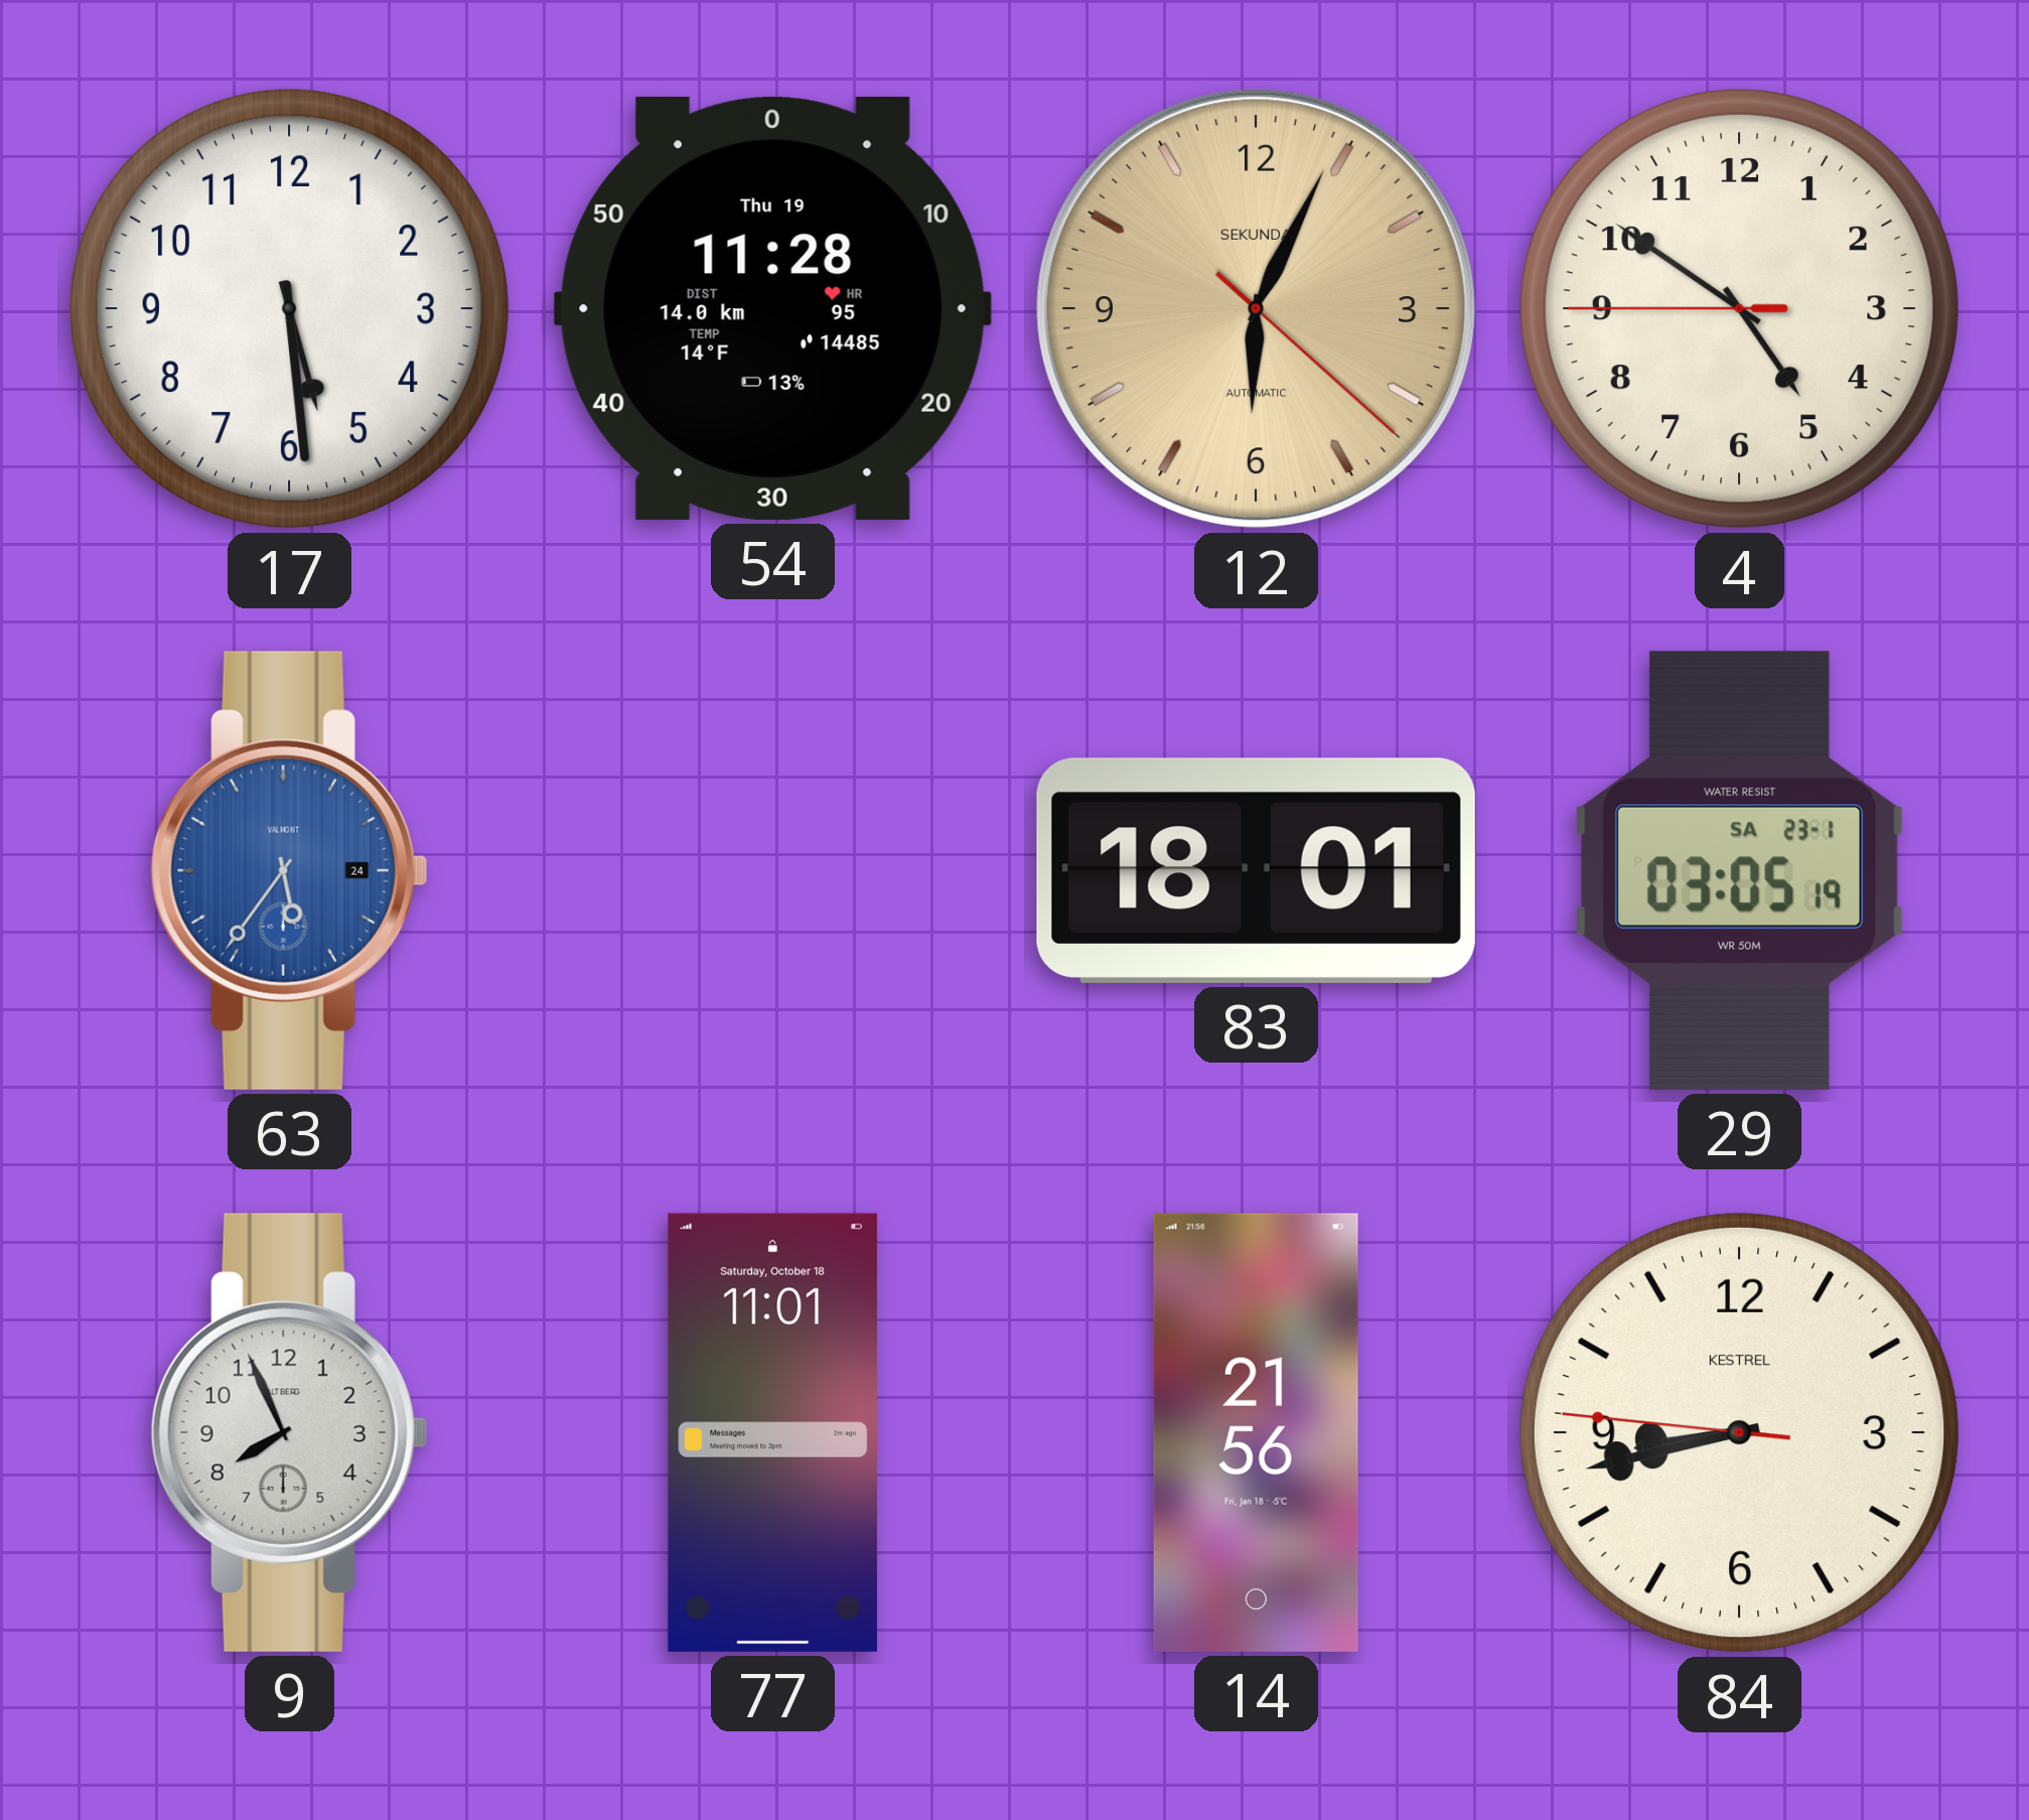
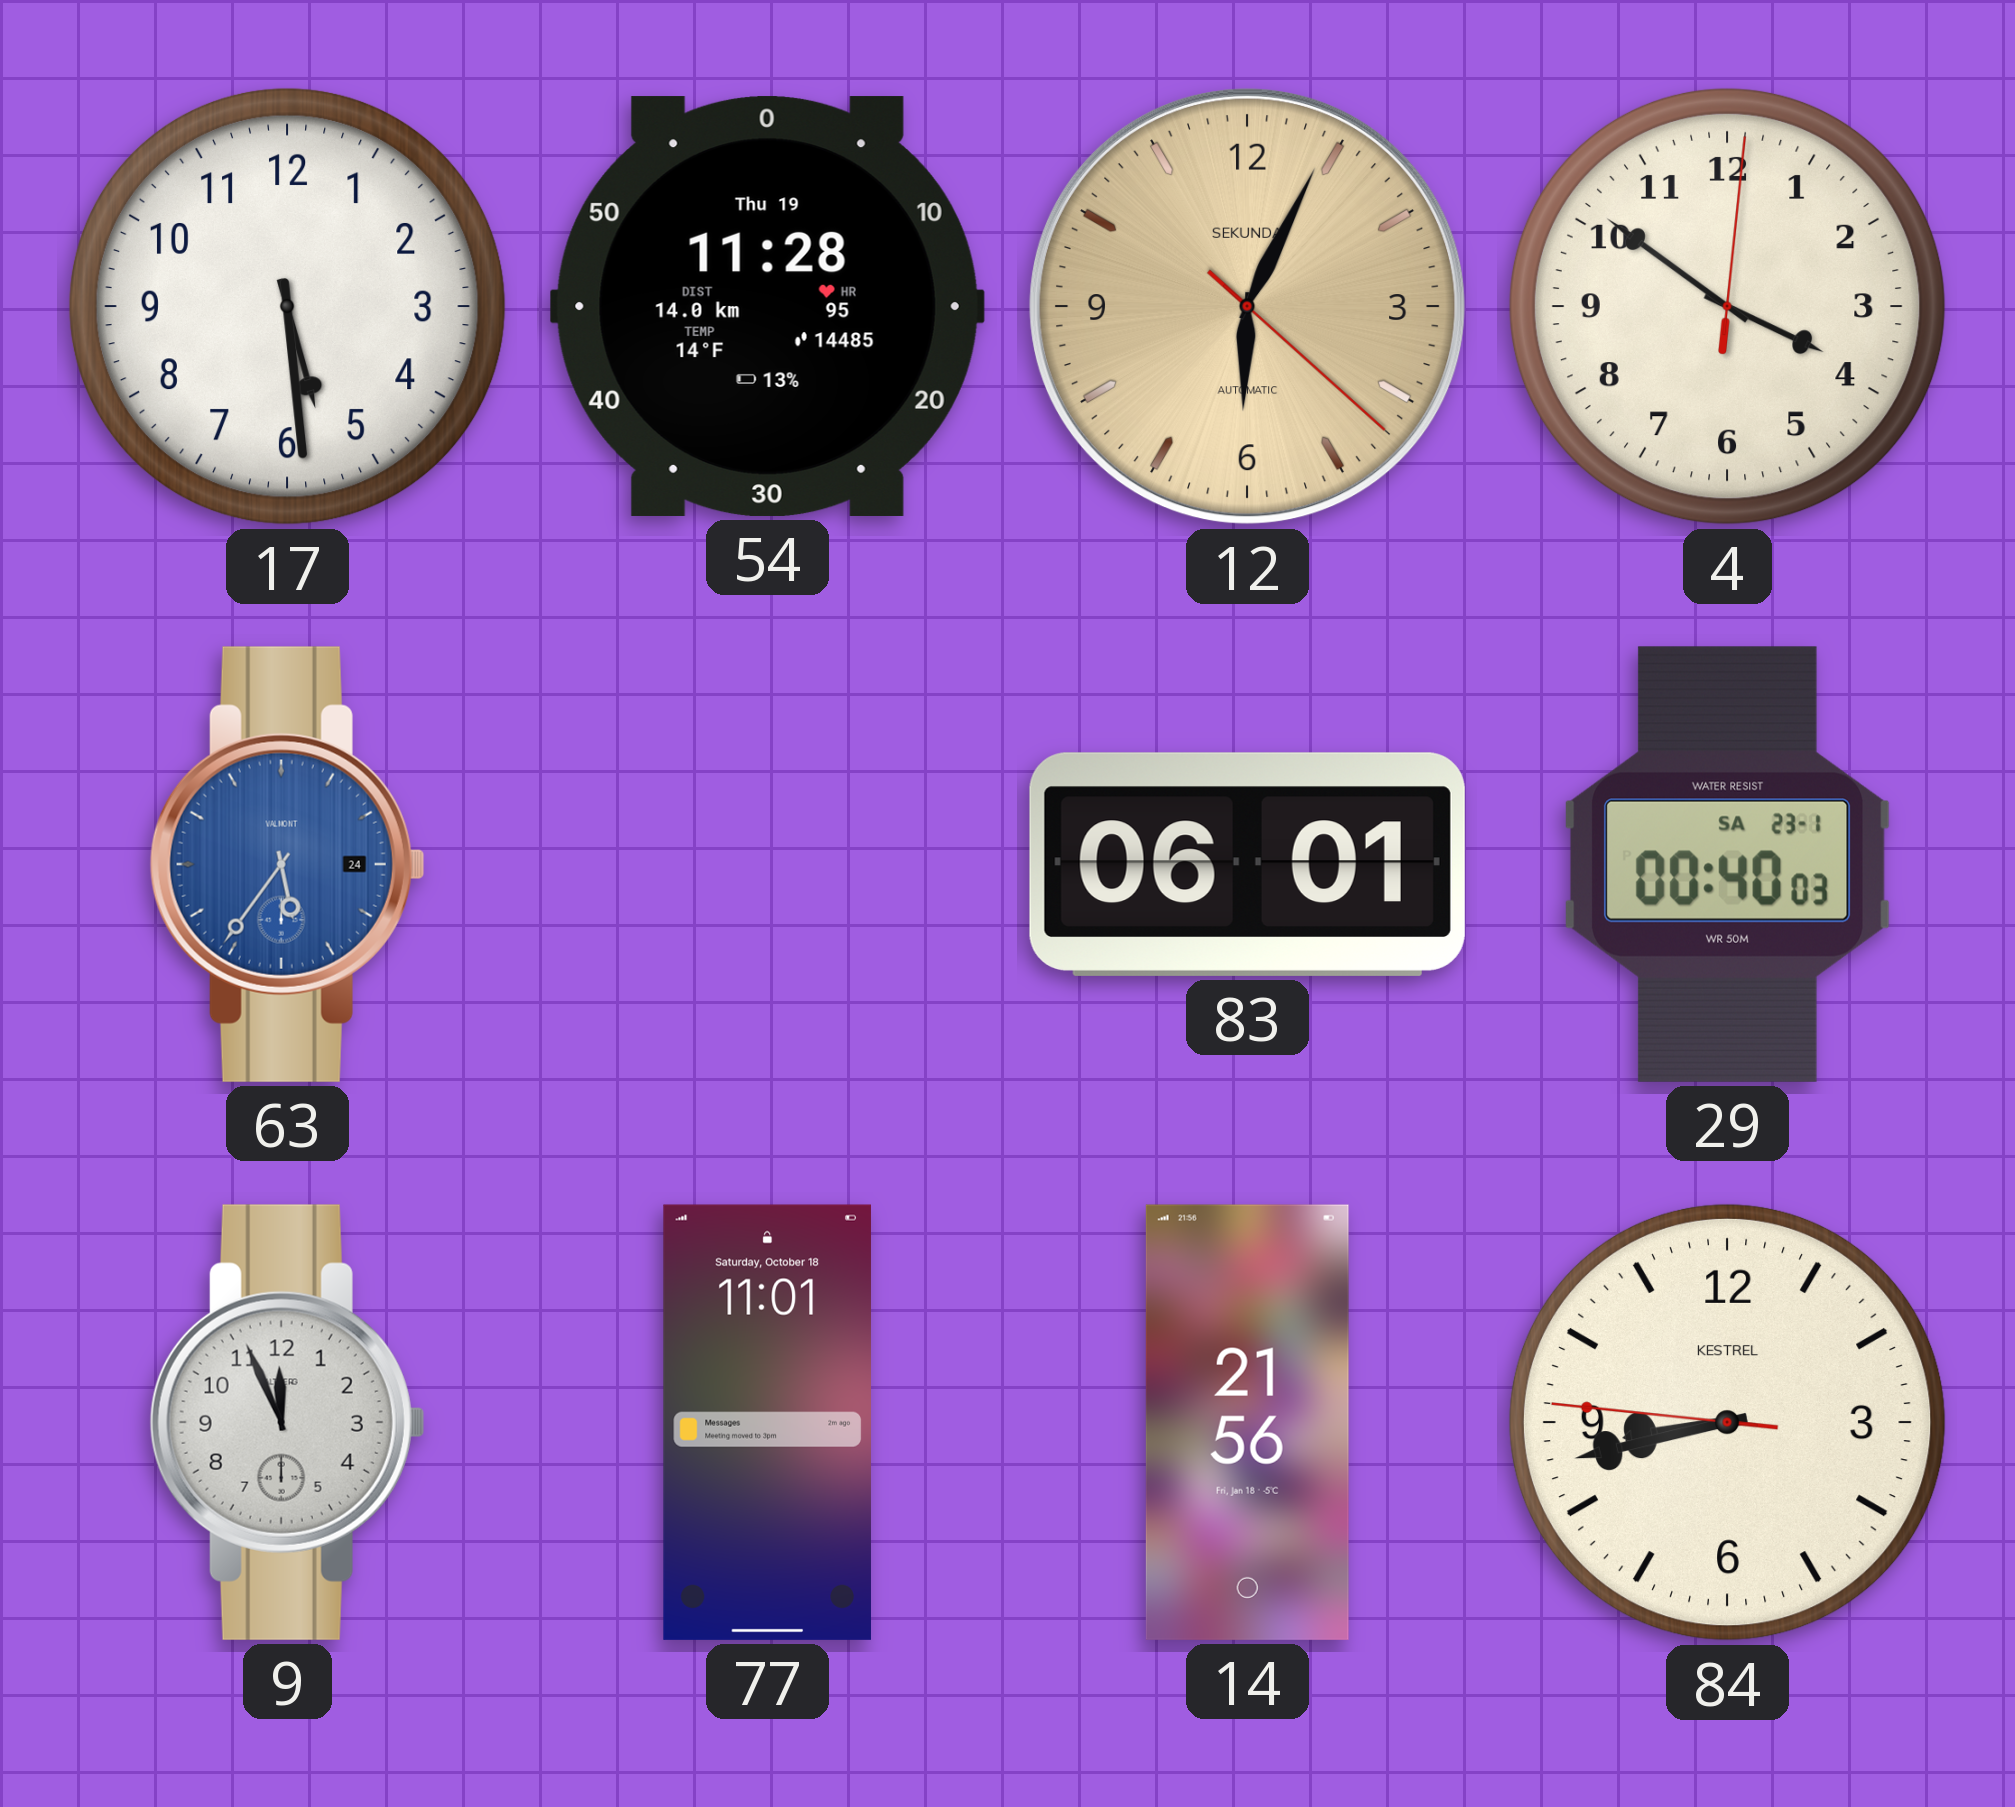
4: 4:50 -> 3:51
83: 18:01 -> 06:01
29: 03:05 -> 00:40
9: 7:56 -> 11:56
